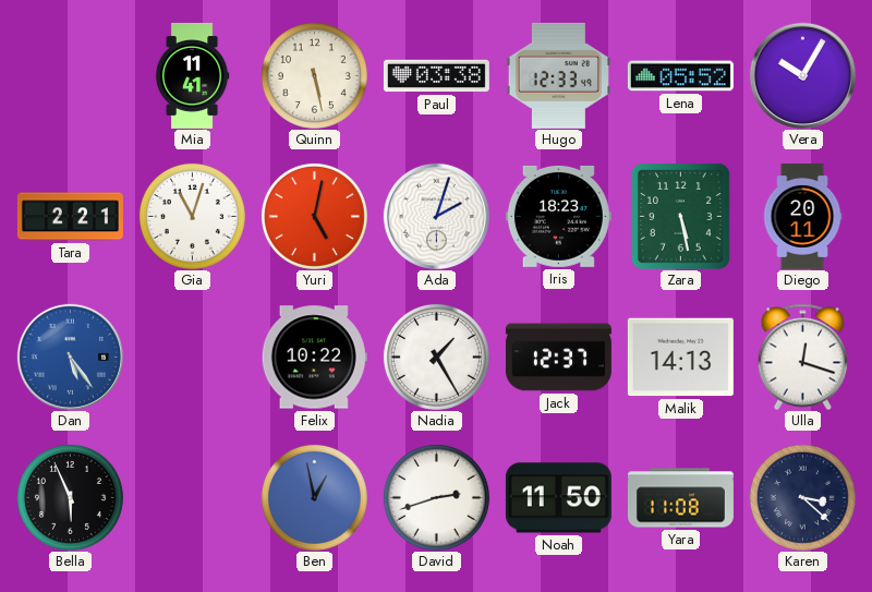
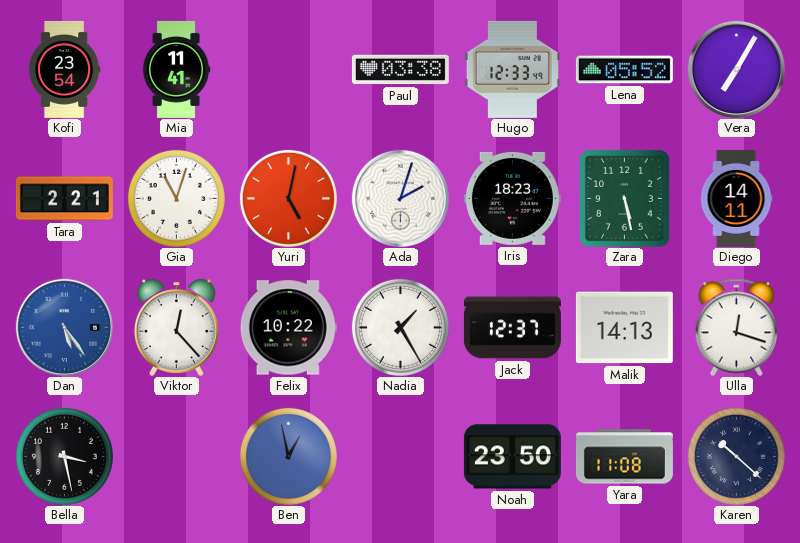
Kofi: none -> 23:54
Quinn: 5:28 -> none
Vera: 10:05 -> 7:05
Diego: 20:11 -> 14:11
Viktor: none -> 12:23
Bella: 5:56 -> 3:28
David: 2:42 -> none
Noah: 11:50 -> 23:50
Karen: 3:22 -> 10:22
